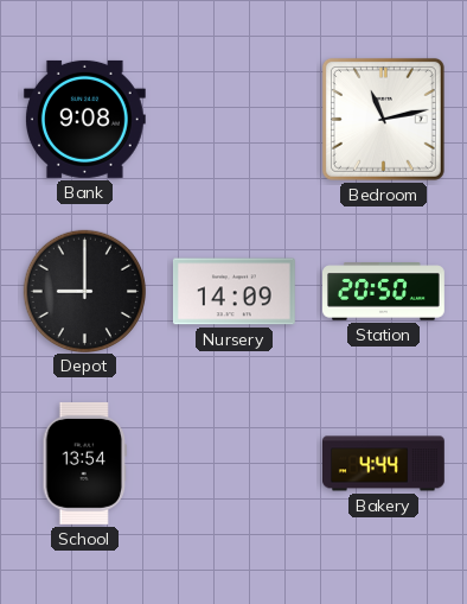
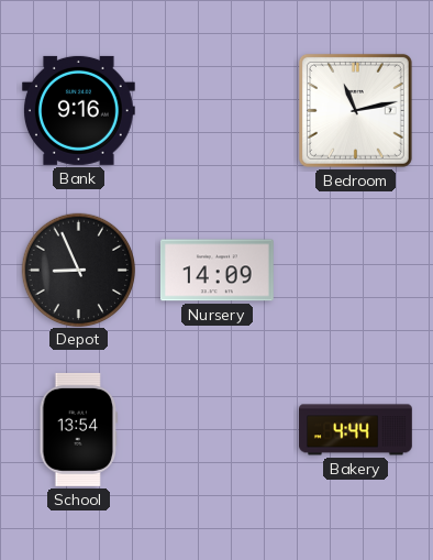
Bank: 9:08 -> 9:16
Depot: 9:00 -> 8:56
Station: 20:50 -> none
